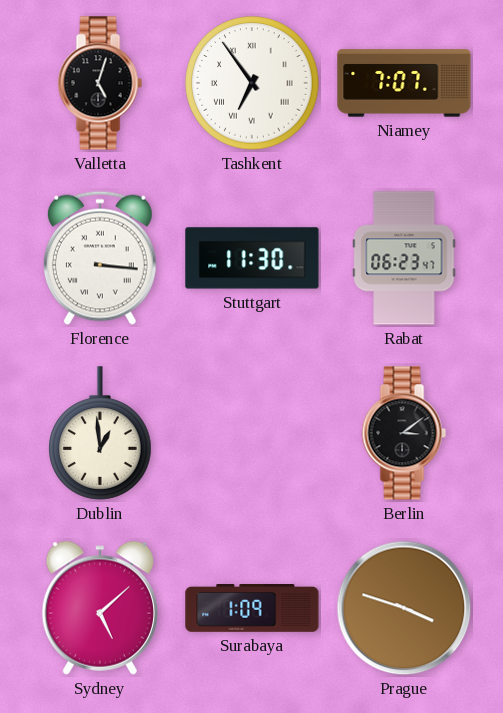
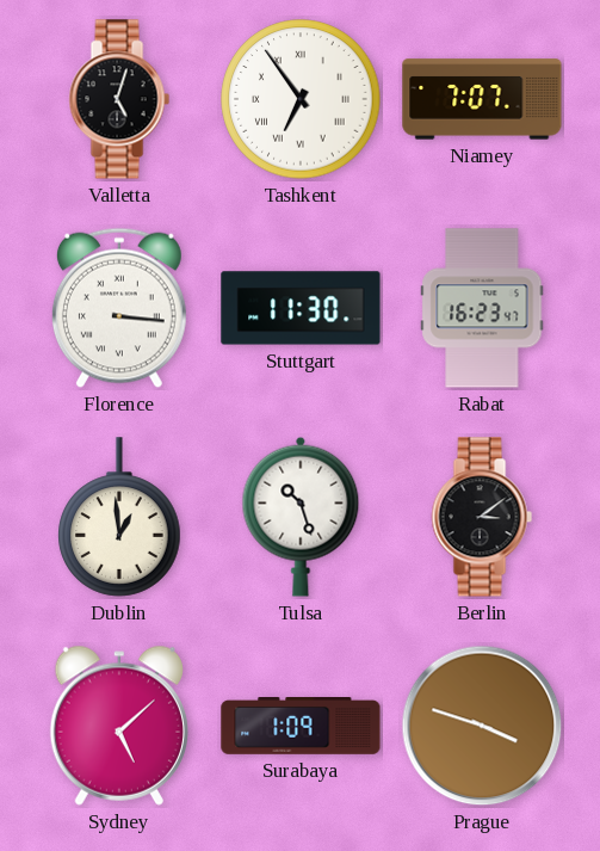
Rabat: 06:23 -> 16:23
Tulsa: none -> 10:27
